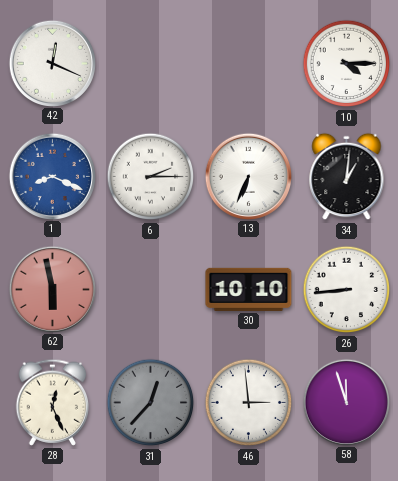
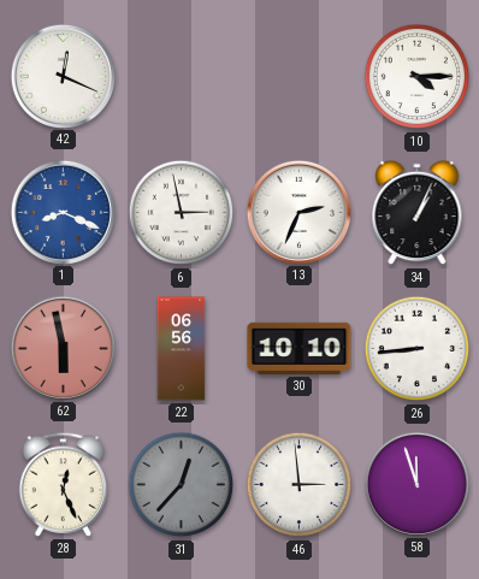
6: 2:15 -> 2:58
13: 6:34 -> 2:34
34: 1:01 -> 1:04
22: none -> 06:56
